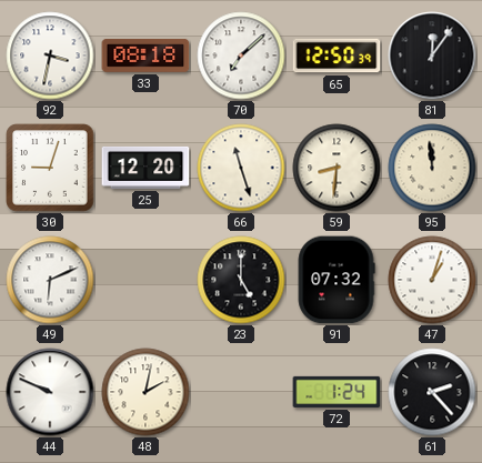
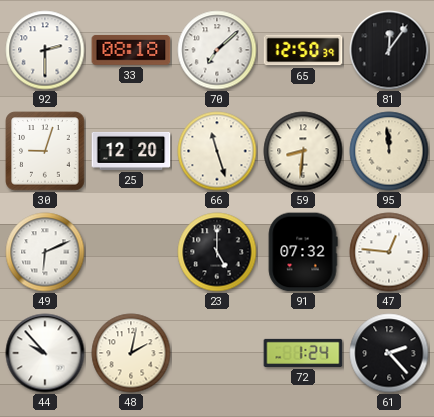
92: 3:32 -> 2:30
47: 1:03 -> 12:46
44: 9:49 -> 9:53
